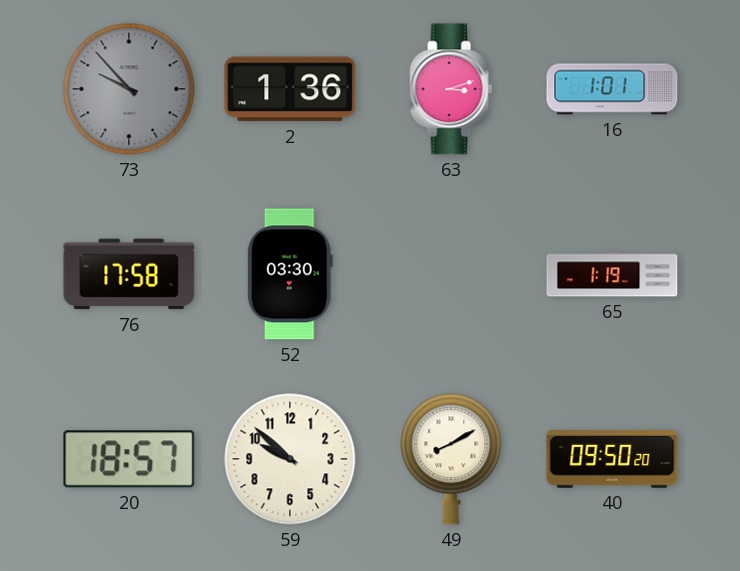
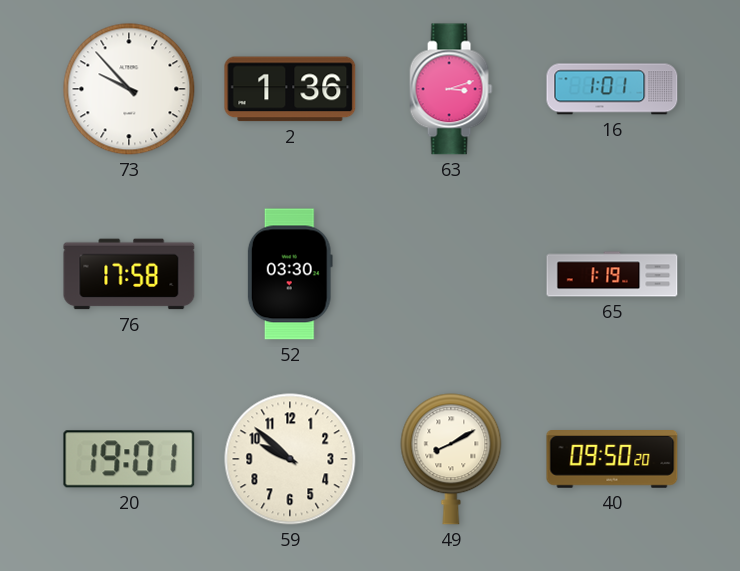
73 dial: grey -> white
20: 18:57 -> 19:01
